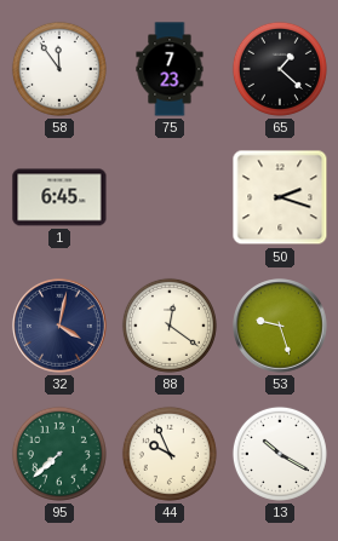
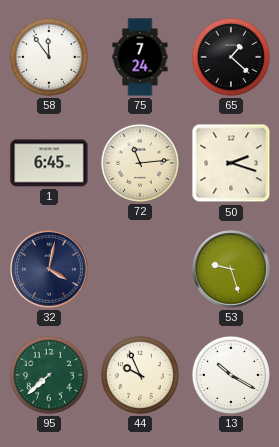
75: 7:23 -> 7:24
72: none -> 11:14
88: 12:21 -> none
